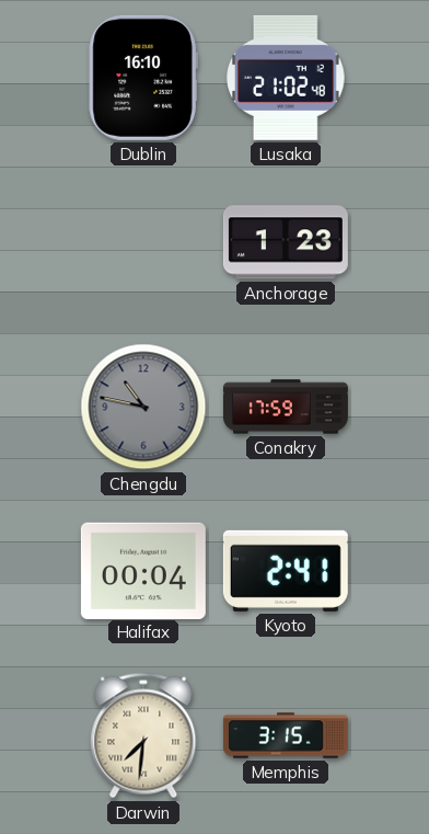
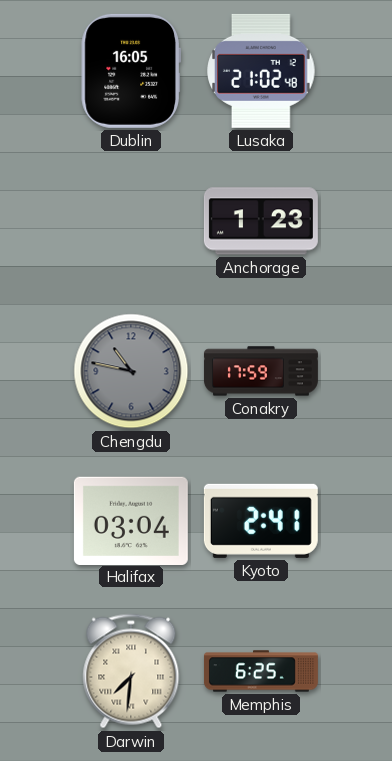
Dublin: 16:10 -> 16:05
Halifax: 00:04 -> 03:04
Memphis: 3:15 -> 6:25
